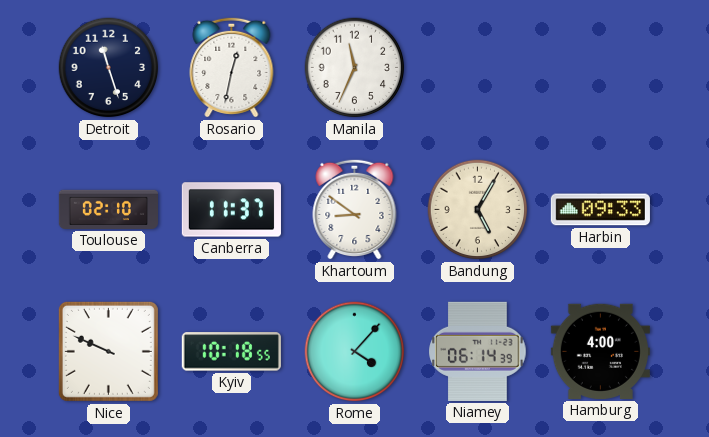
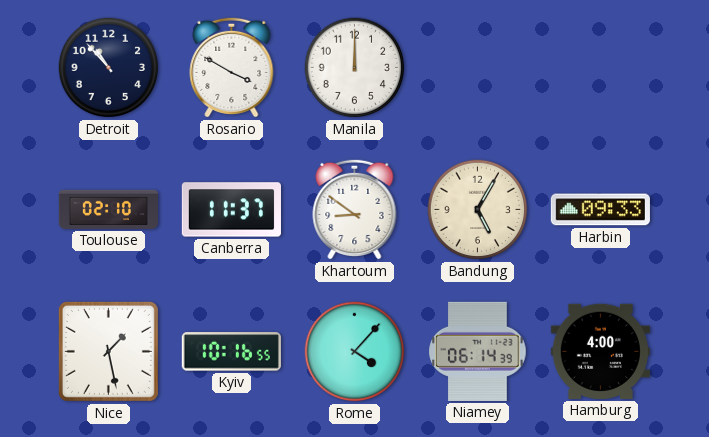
Detroit: 11:27 -> 10:53
Rosario: 12:32 -> 3:50
Manila: 11:34 -> 12:00
Nice: 9:49 -> 1:28
Kyiv: 10:18 -> 10:16
